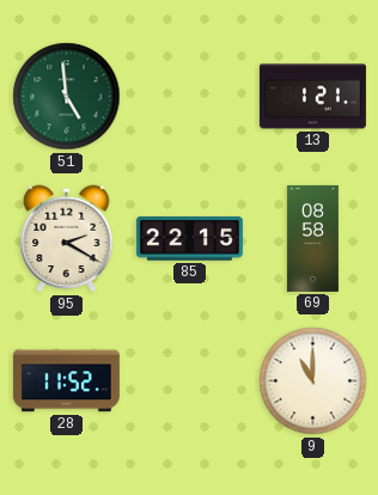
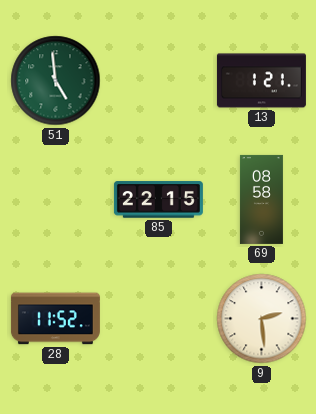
95: 2:20 -> none
9: 11:00 -> 2:29
